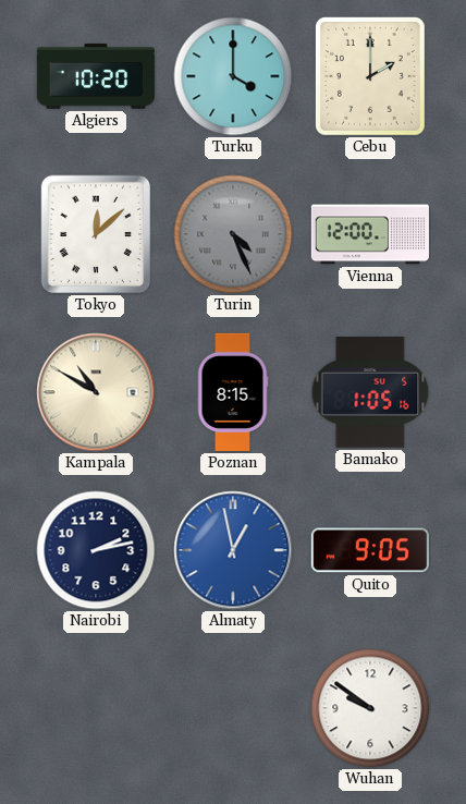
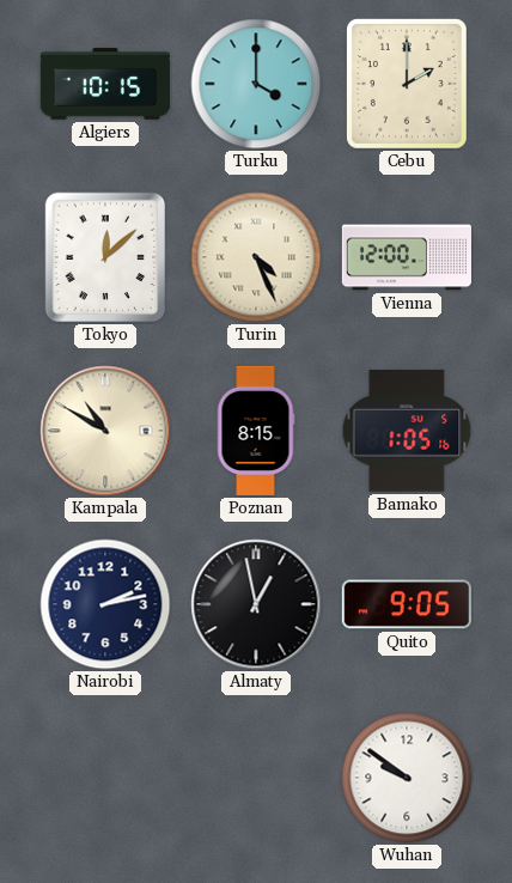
Algiers: 10:20 -> 10:15
Turin dial: grey -> cream
Almaty dial: blue -> black
